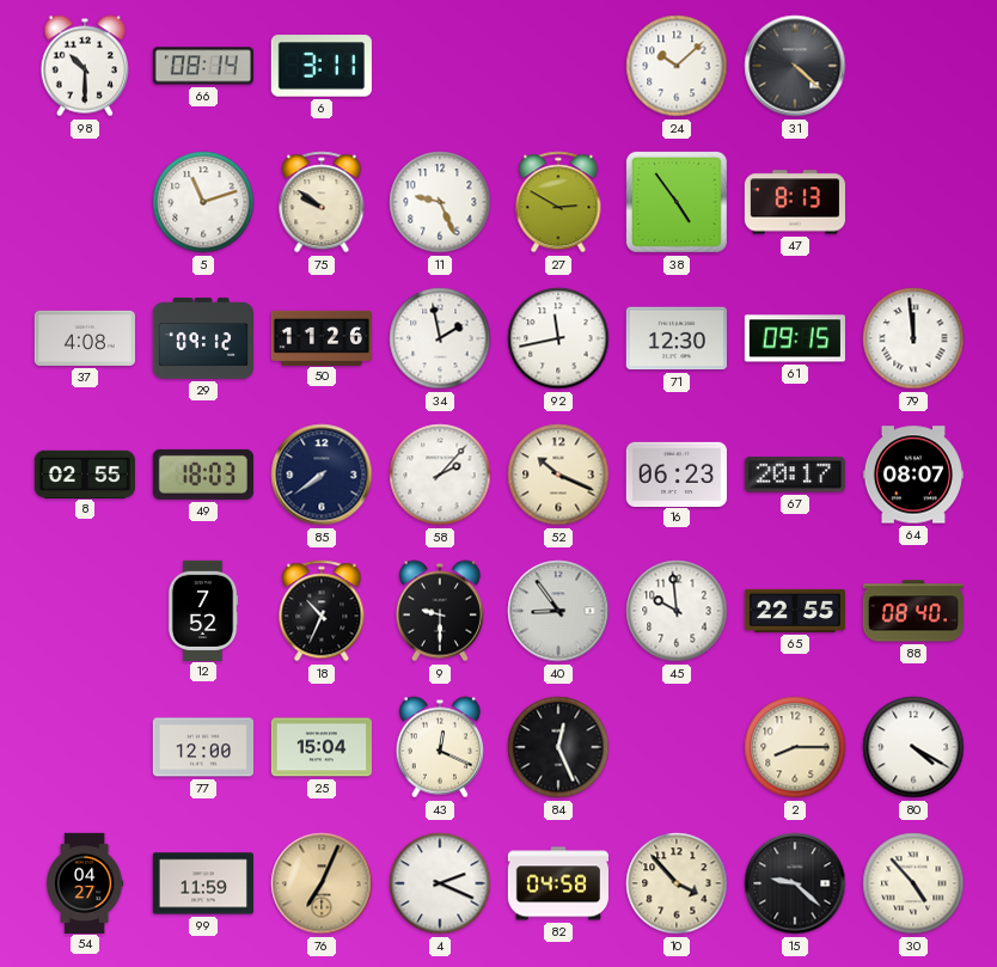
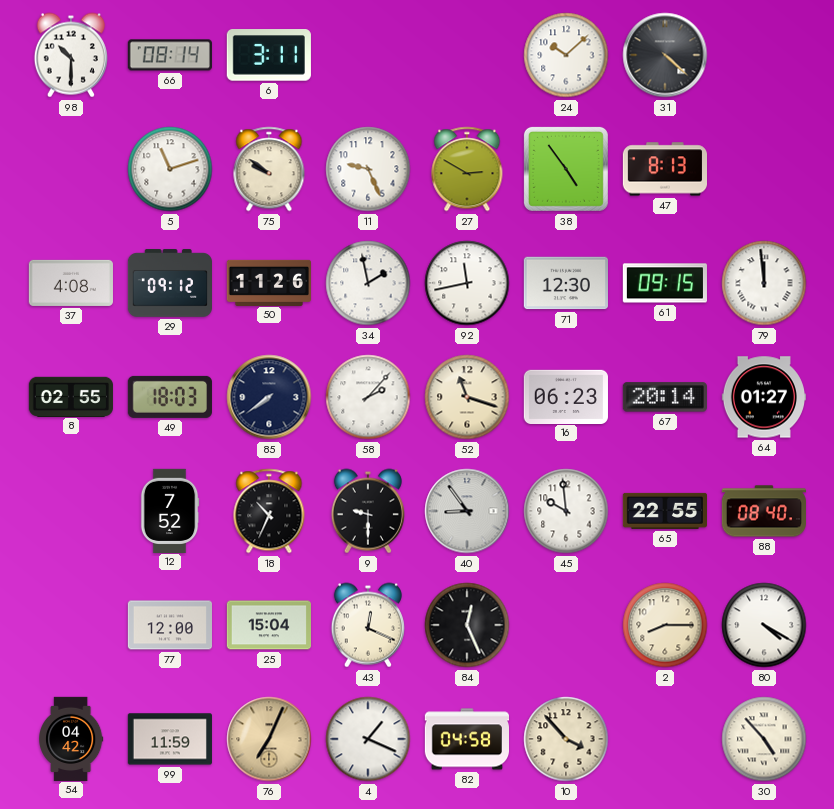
52: 10:19 -> 11:18
67: 20:17 -> 20:14
64: 08:07 -> 01:27
54: 04:27 -> 04:42
4: 2:19 -> 1:19
15: 9:22 -> none
